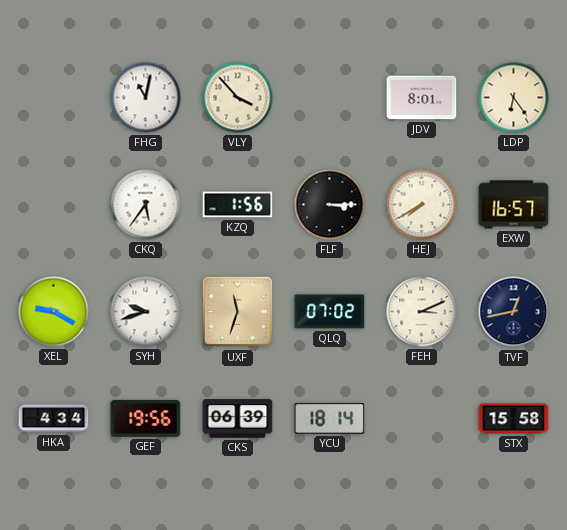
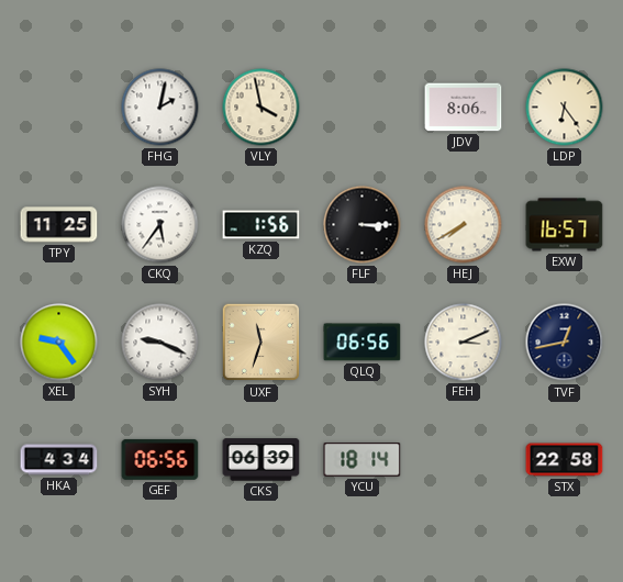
FHG: 11:02 -> 2:02
VLY: 3:53 -> 3:58
JDV: 8:01 -> 8:06
TPY: none -> 11:25
XEL: 9:20 -> 9:24
SYH: 9:42 -> 9:19
QLQ: 07:02 -> 06:56
GEF: 19:56 -> 06:56
STX: 15:58 -> 22:58
